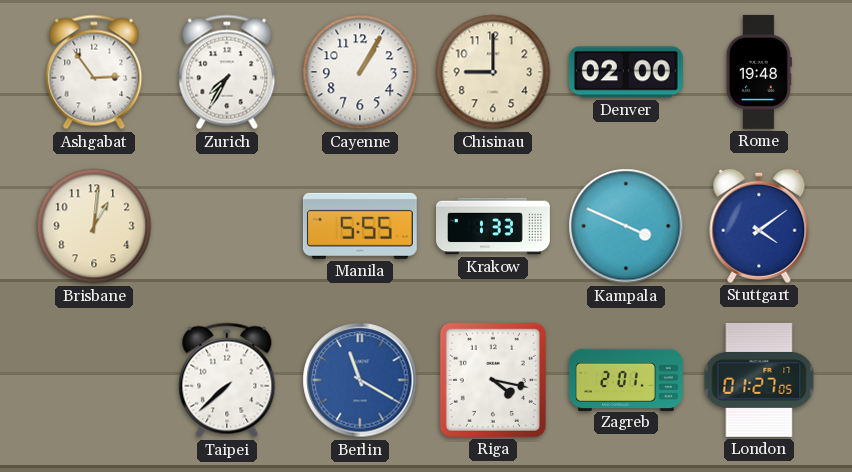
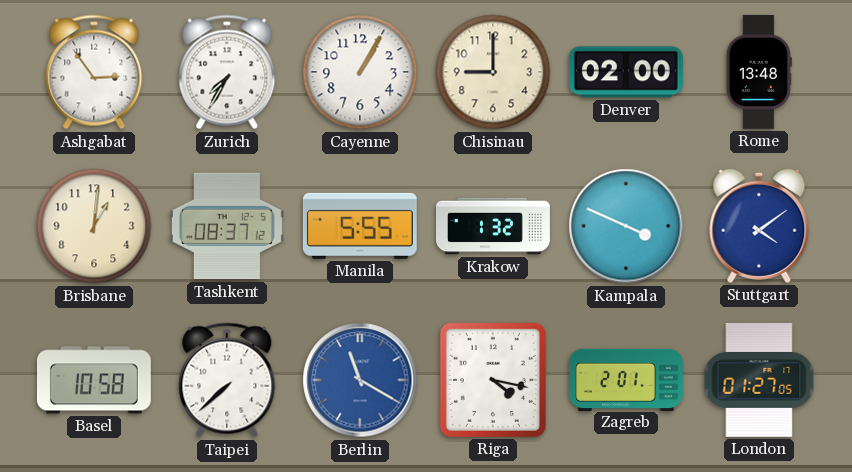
Rome: 19:48 -> 13:48
Tashkent: none -> 08:37
Krakow: 1:33 -> 1:32
Basel: none -> 10:58
